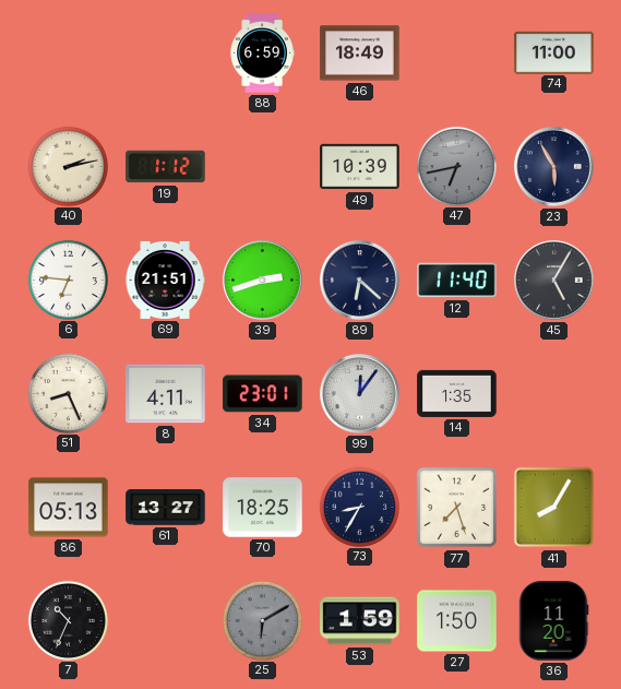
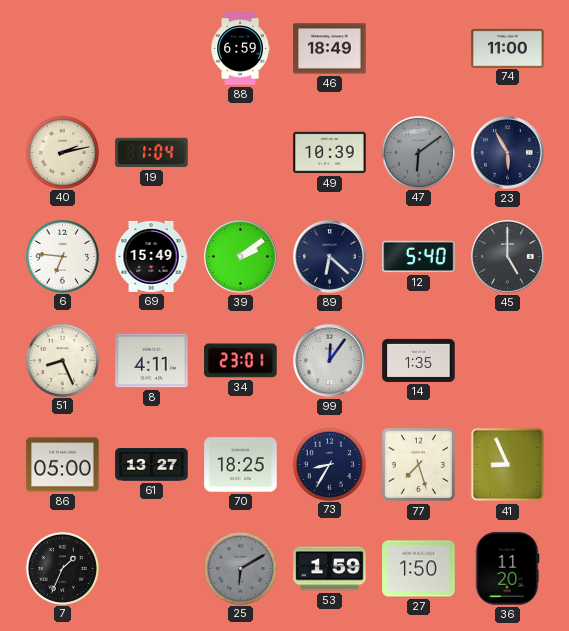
19: 1:12 -> 1:04
47: 6:43 -> 6:09
69: 21:51 -> 15:49
39: 2:42 -> 2:09
12: 11:40 -> 5:40
45: 5:05 -> 5:00
86: 05:13 -> 05:00
41: 8:05 -> 8:56
7: 10:34 -> 1:34
